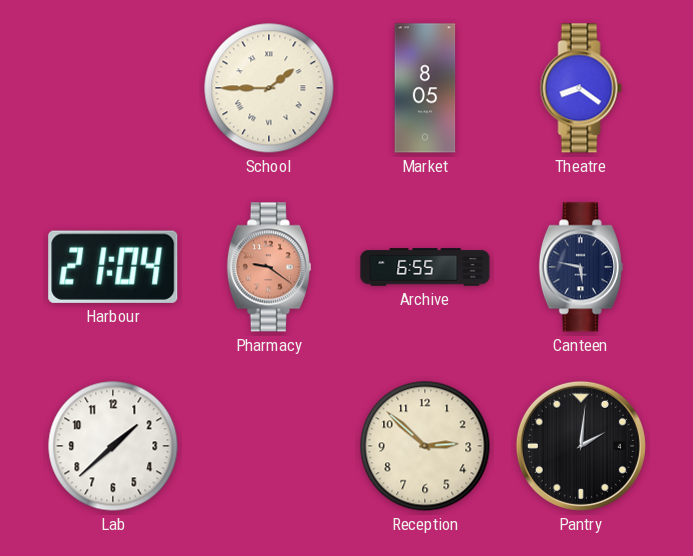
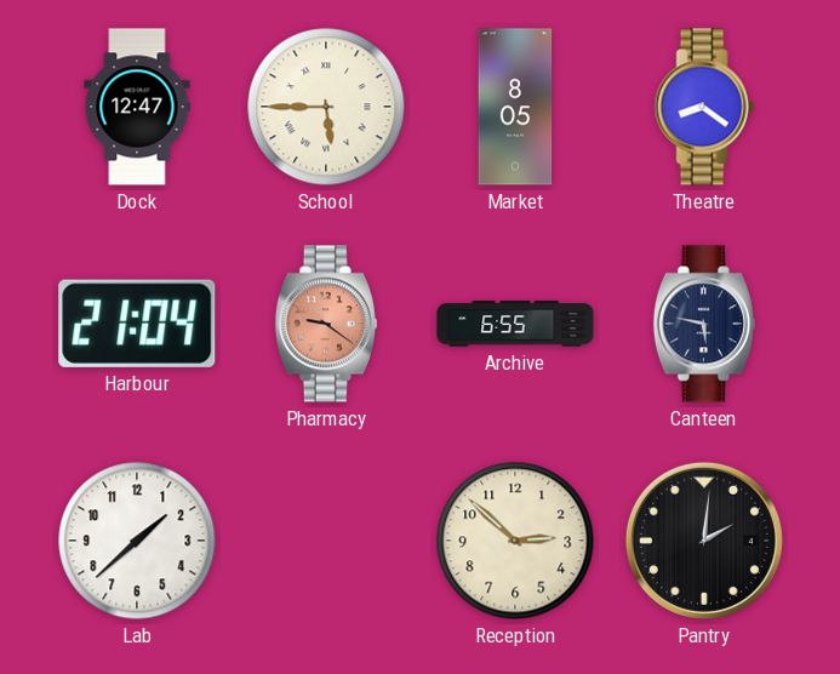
Dock: none -> 12:47
School: 1:45 -> 5:45
